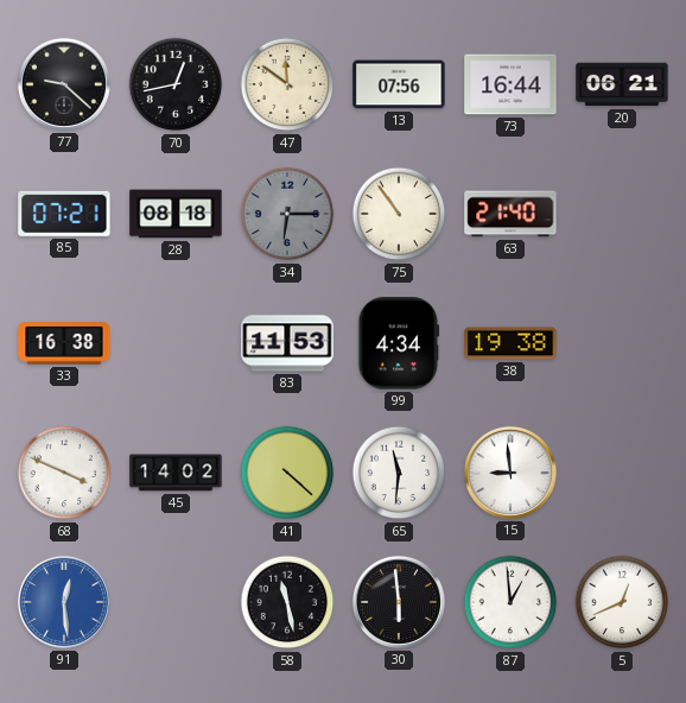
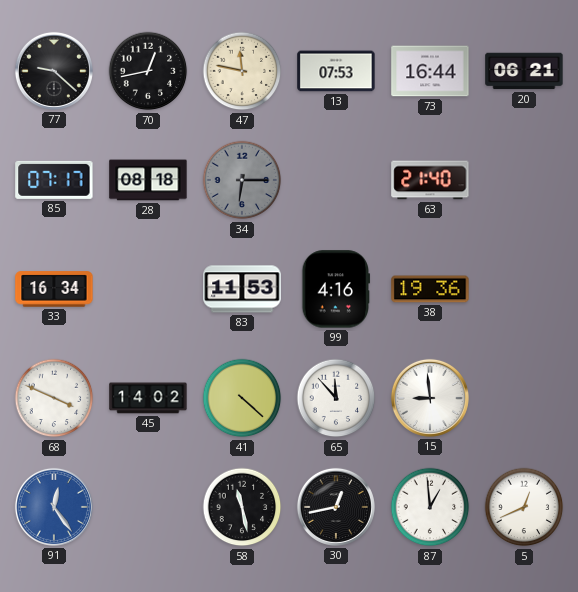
47: 11:51 -> 11:47
13: 07:56 -> 07:53
85: 07:21 -> 07:17
75: 10:54 -> none
33: 16:38 -> 16:34
99: 4:34 -> 4:16
38: 19:38 -> 19:36
65: 11:31 -> 11:53
91: 12:29 -> 12:24
30: 5:59 -> 12:43
